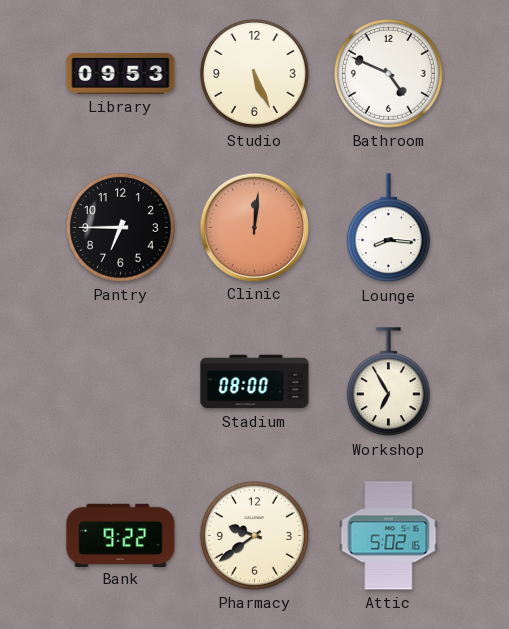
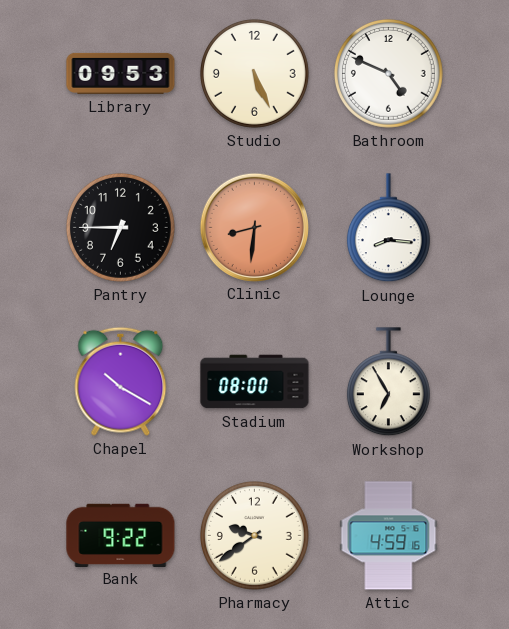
Clinic: 12:01 -> 8:31
Chapel: none -> 10:20
Attic: 5:02 -> 4:59
